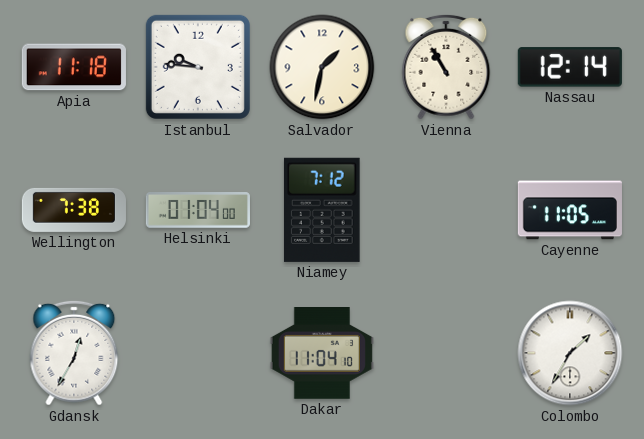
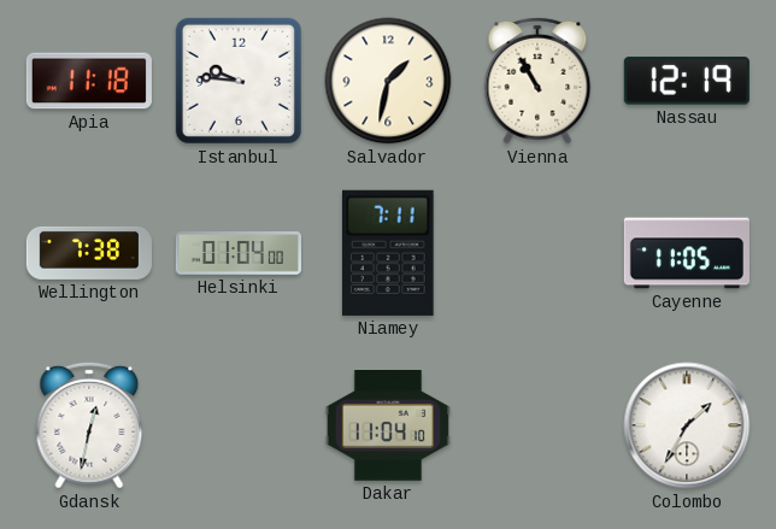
Nassau: 12:14 -> 12:19
Niamey: 7:12 -> 7:11
Gdansk: 12:35 -> 12:32
